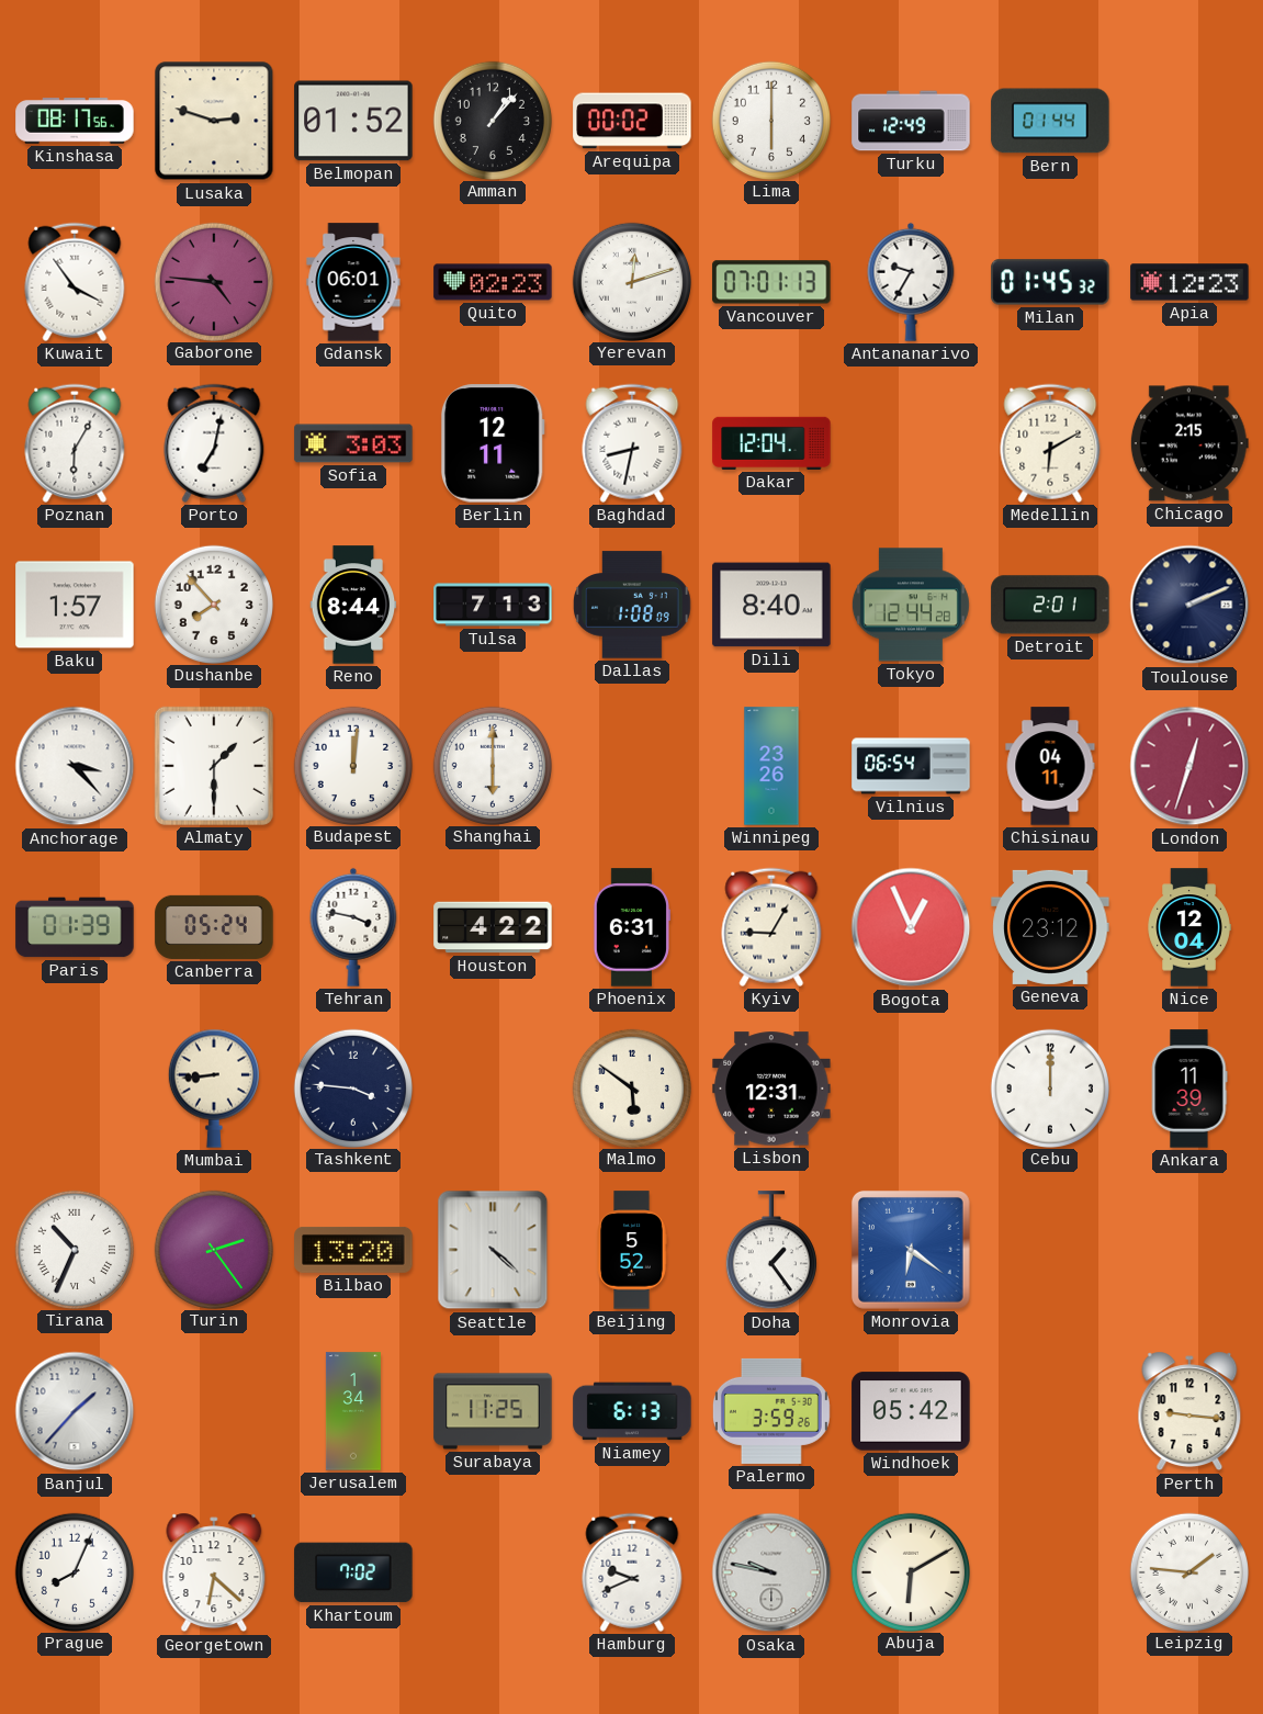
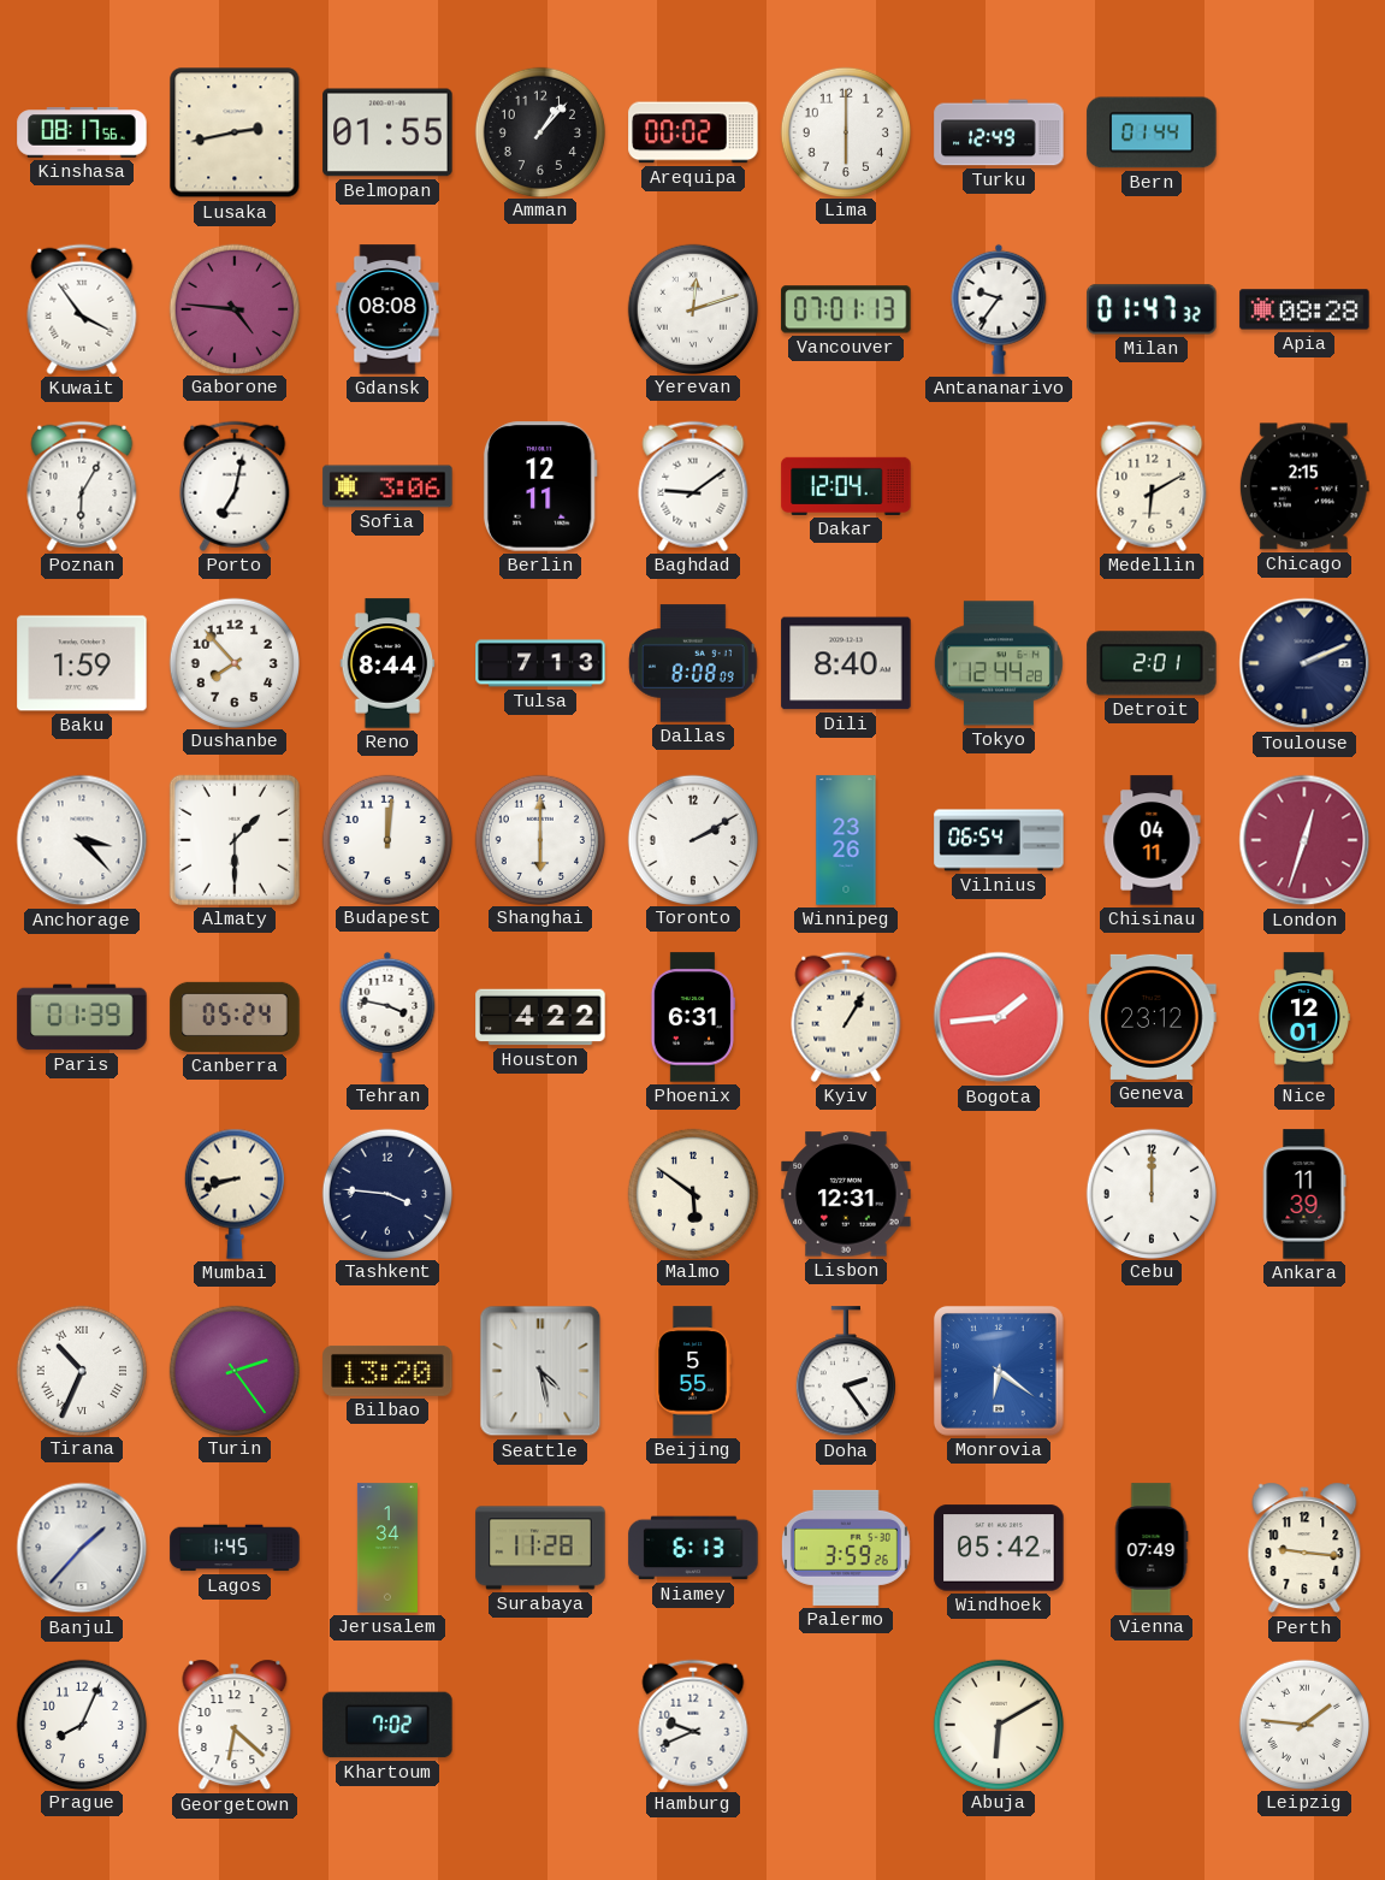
Lusaka: 2:48 -> 2:43
Belmopan: 01:52 -> 01:55
Gdansk: 06:01 -> 08:08
Quito: 02:23 -> none
Antananarivo: 9:35 -> 9:36
Milan: 01:45 -> 01:47
Apia: 12:23 -> 08:28
Sofia: 3:03 -> 3:06
Baghdad: 8:32 -> 9:09
Baku: 1:57 -> 1:59
Dallas: 1:08 -> 8:08
Toronto: none -> 2:10
Kyiv: 9:05 -> 1:05
Bogota: 12:56 -> 1:44
Nice: 12:04 -> 12:01
Mumbai: 8:44 -> 8:42
Seattle: 4:22 -> 4:28
Beijing: 5:52 -> 5:55
Doha: 1:24 -> 2:24
Lagos: none -> 1:45
Surabaya: 11:25 -> 11:28
Vienna: none -> 07:49
Osaka: 9:47 -> none
